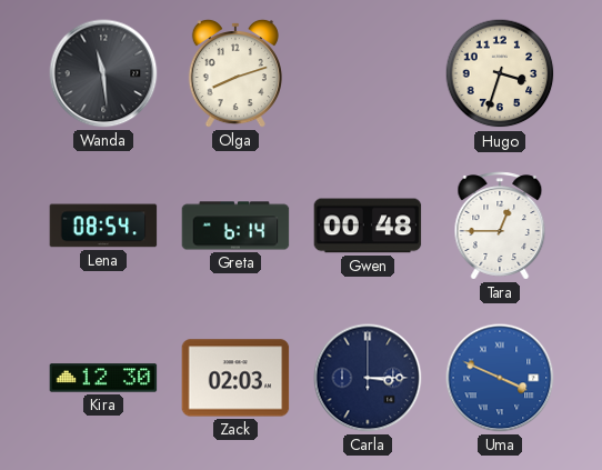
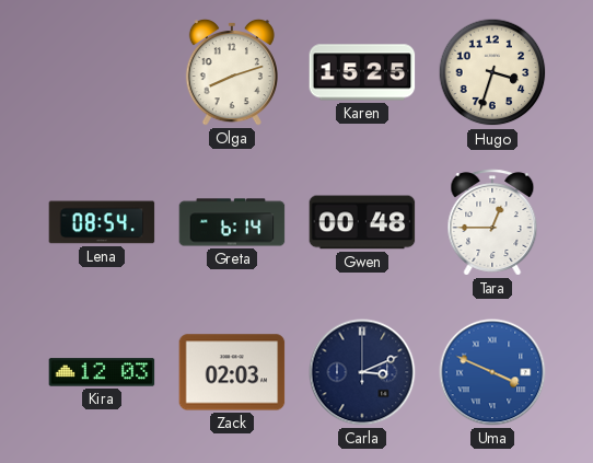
Wanda: 11:29 -> none
Karen: none -> 15:25
Kira: 12:30 -> 12:03
Carla: 3:15 -> 3:11
